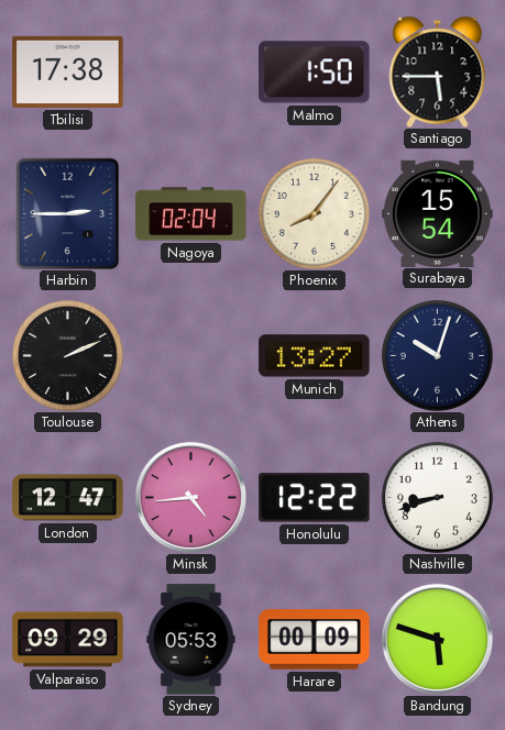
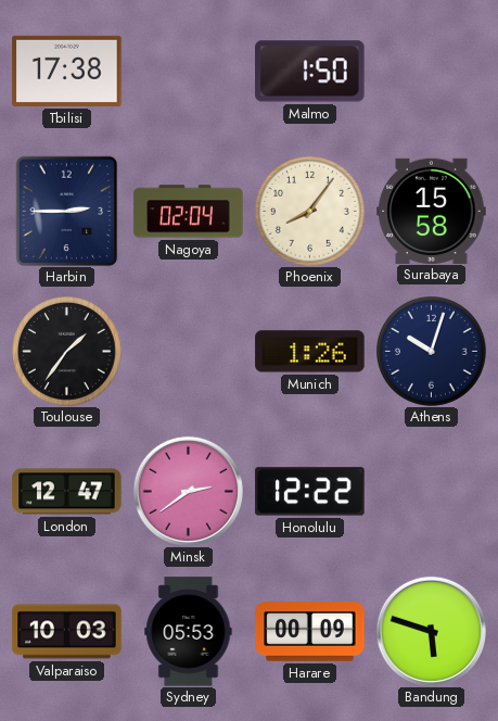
Santiago: 5:45 -> none
Surabaya: 15:54 -> 15:58
Toulouse: 2:11 -> 1:36
Munich: 13:27 -> 1:26
Minsk: 4:44 -> 2:39
Nashville: 8:42 -> none
Valparaiso: 09:29 -> 10:03
